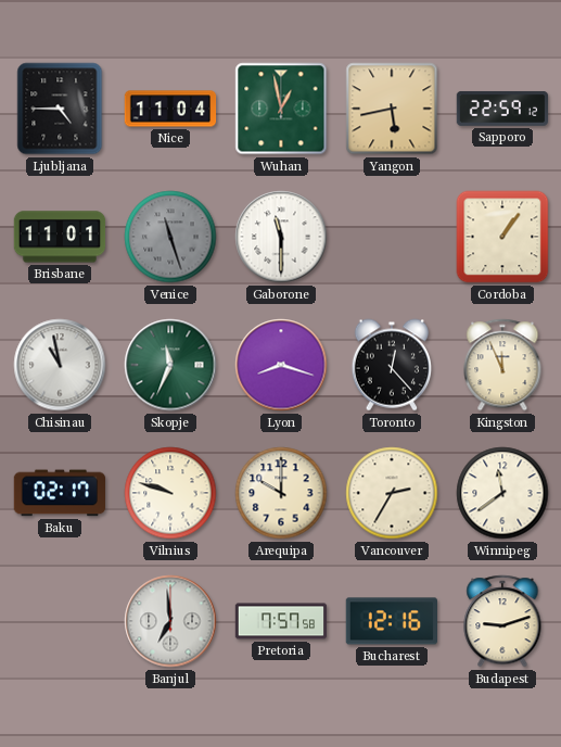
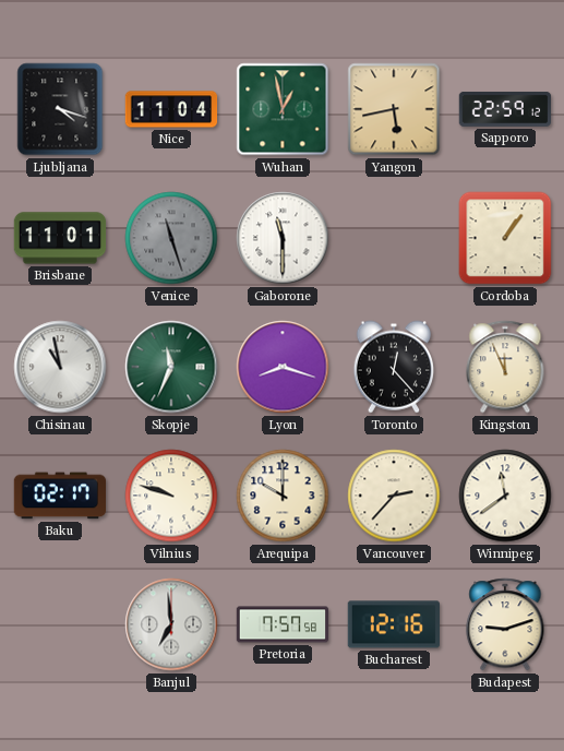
Ljubljana: 4:45 -> 4:18
Vancouver: 2:35 -> 2:37
